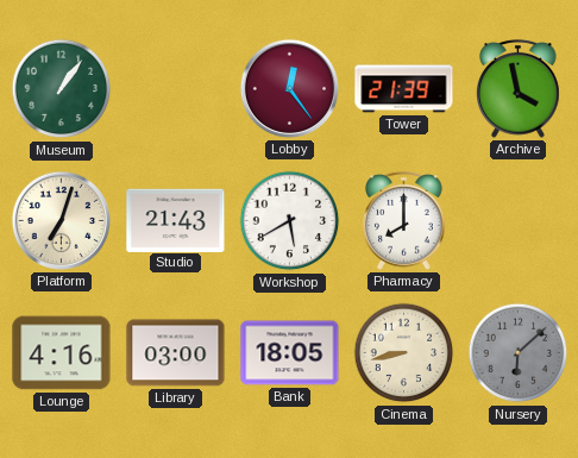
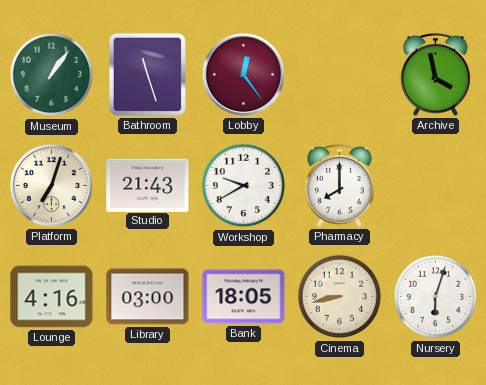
Bathroom: none -> 11:27
Tower: 21:39 -> none
Workshop: 5:40 -> 9:40
Nursery: 6:08 -> 6:03
Nursery dial: grey -> white
